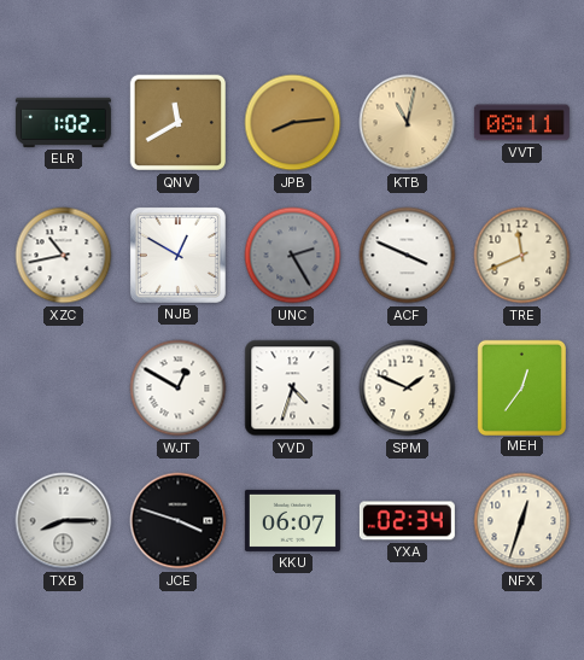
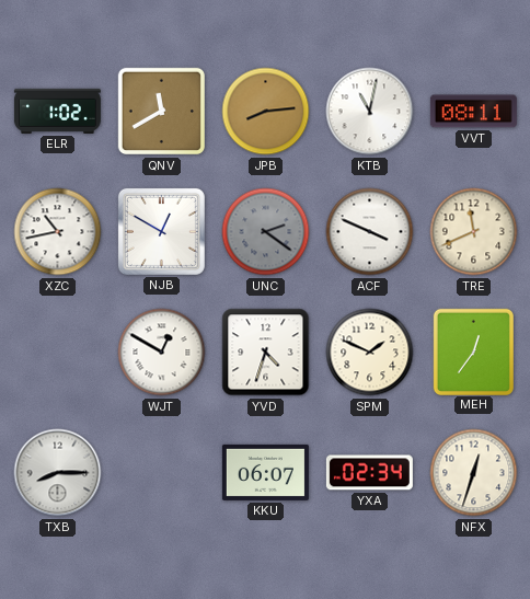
KTB dial: champagne -> white
UNC: 2:25 -> 2:21
JCE: 3:48 -> none
